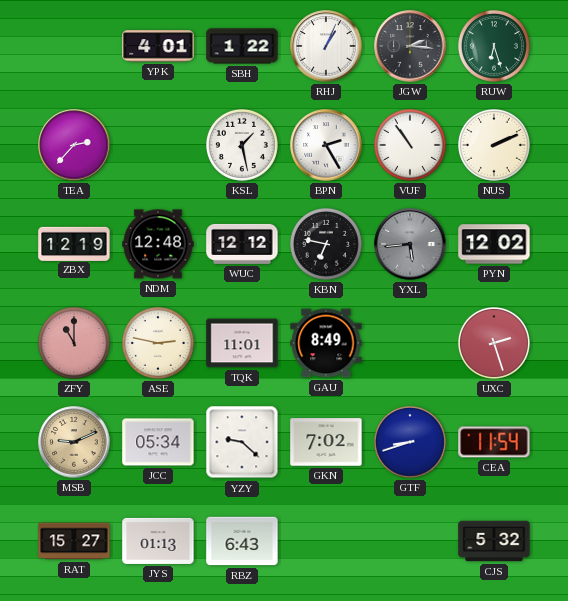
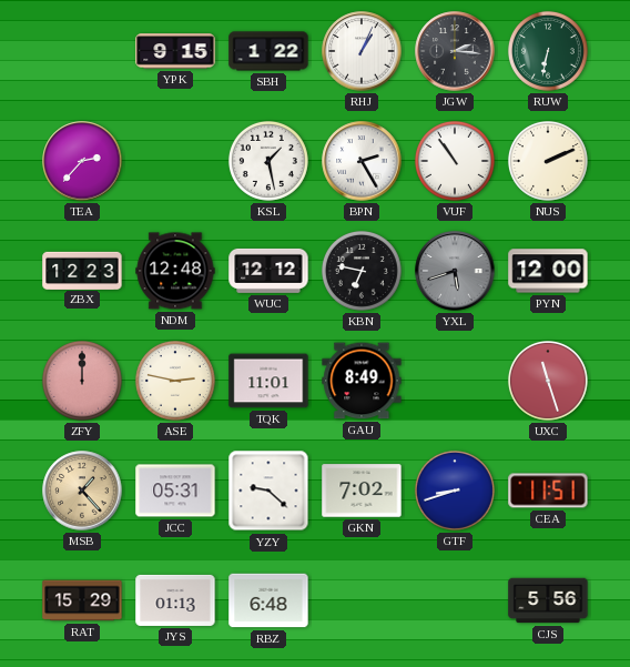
YPK: 4:01 -> 9:15
RUW: 6:27 -> 6:32
ZBX: 12:19 -> 12:23
YXL: 5:44 -> 5:42
PYN: 12:02 -> 12:00
ZFY: 11:00 -> 12:00
UXC: 2:27 -> 11:27
MSB: 9:11 -> 1:23
JCC: 05:34 -> 05:31
CEA: 11:54 -> 11:51
RAT: 15:27 -> 15:29
RBZ: 6:43 -> 6:48
CJS: 5:32 -> 5:56
